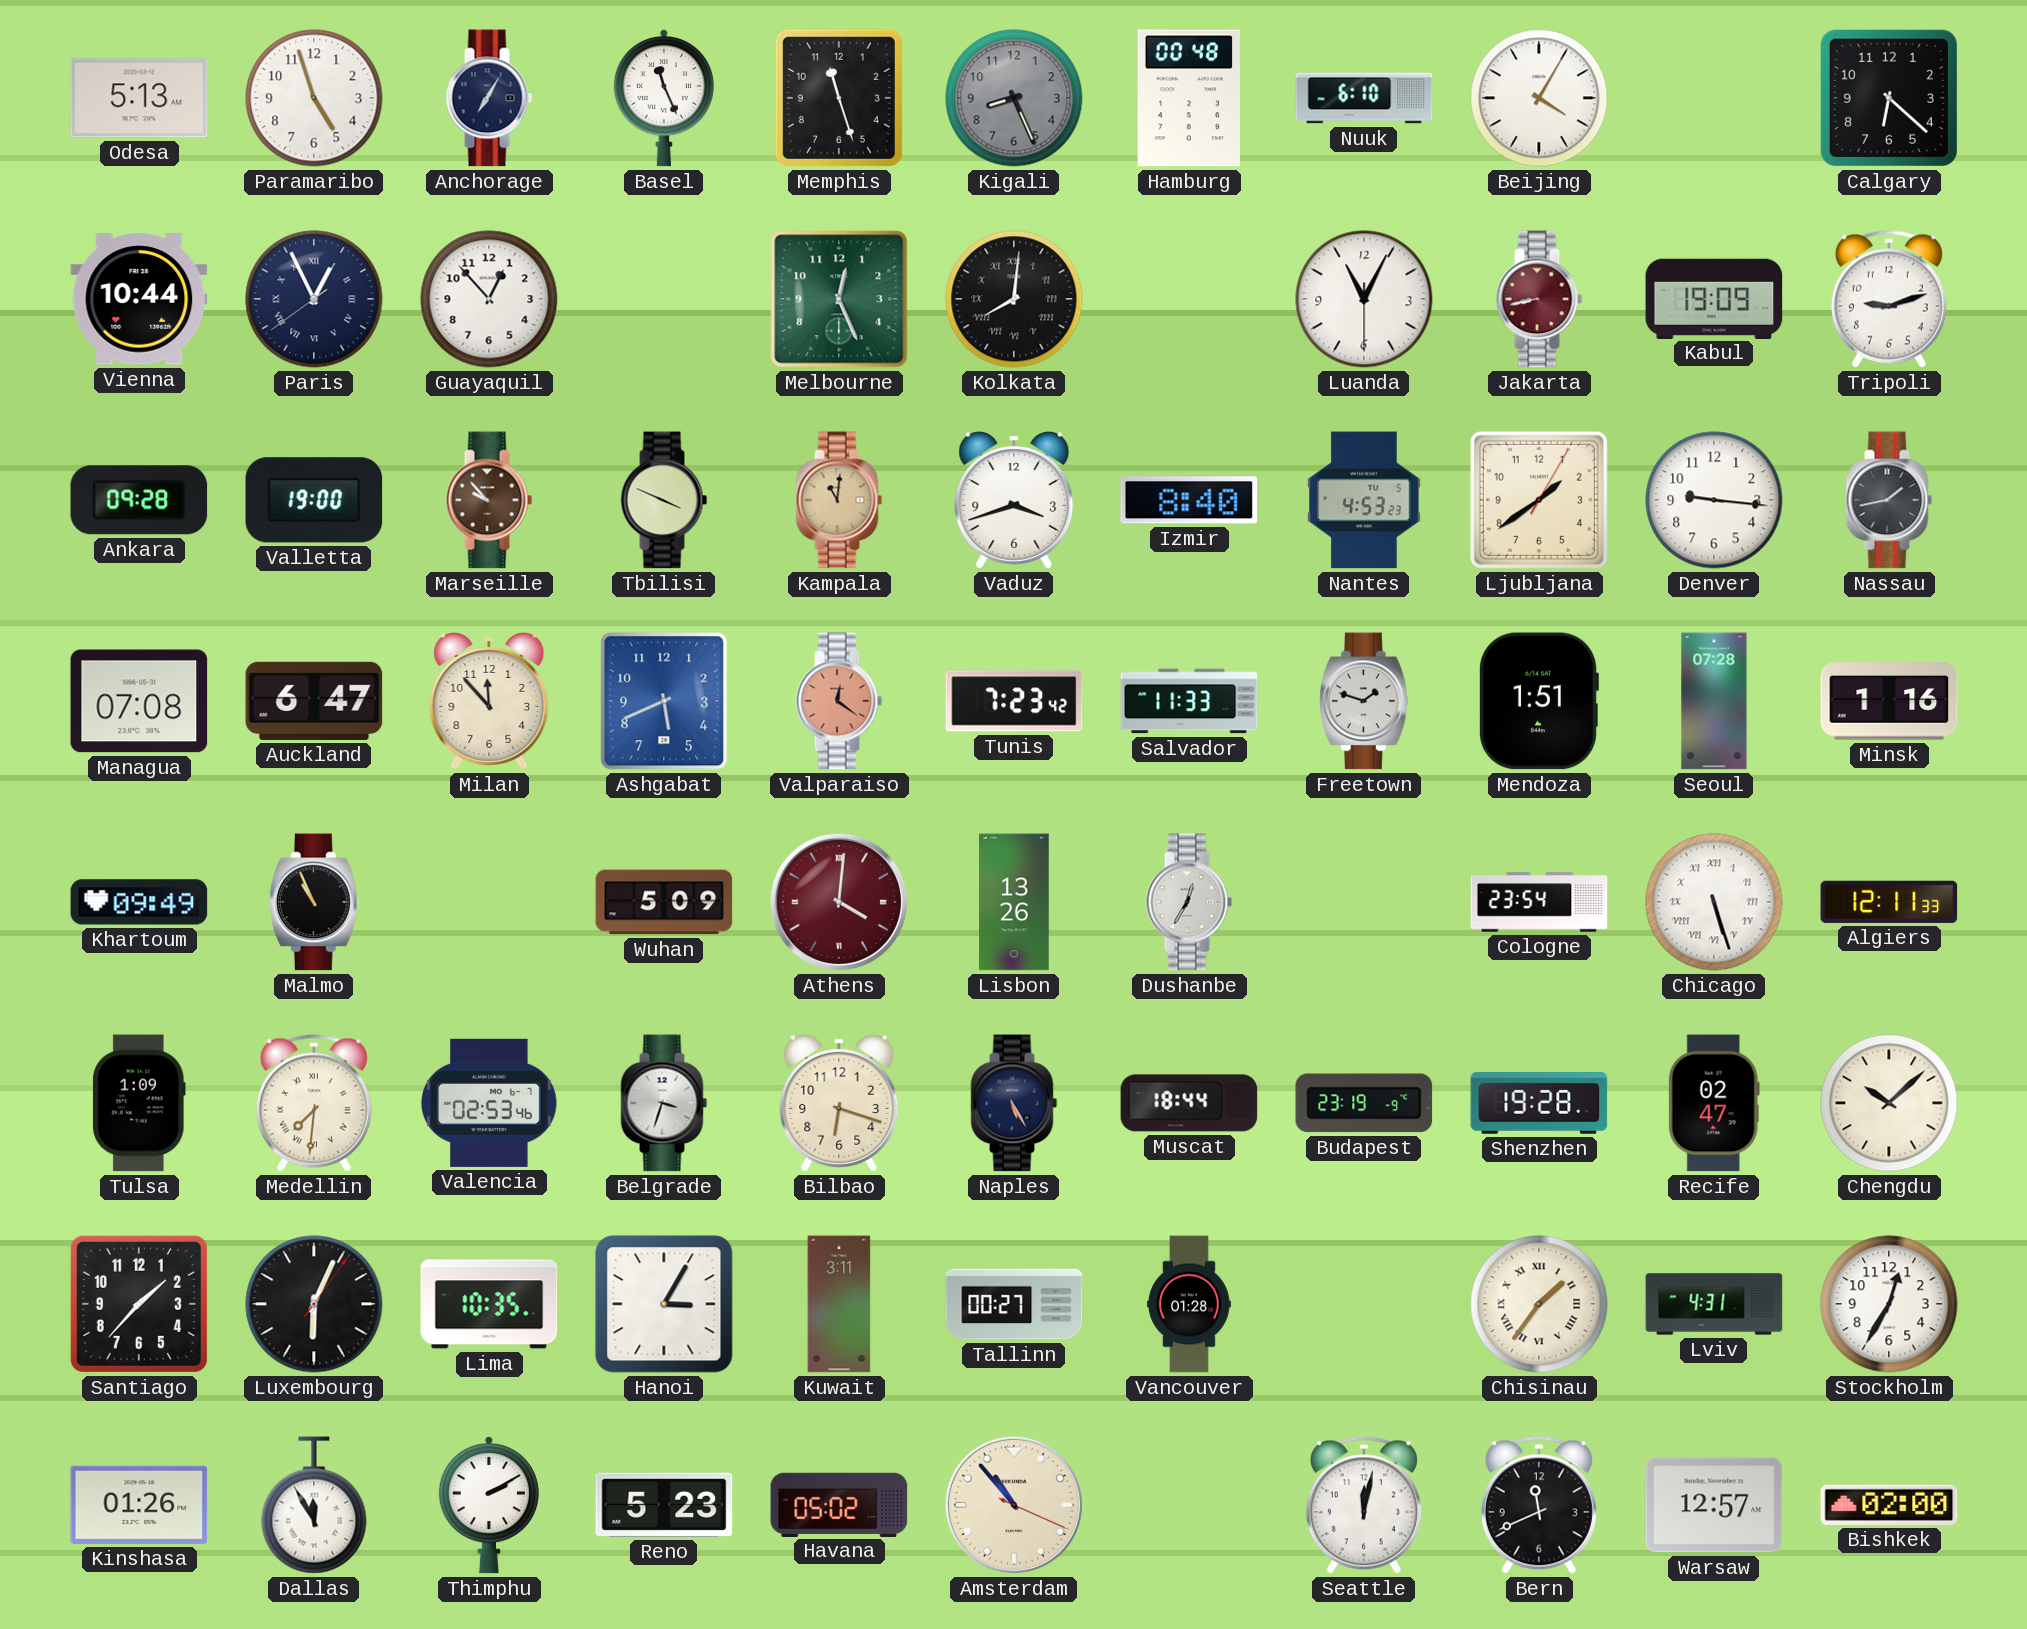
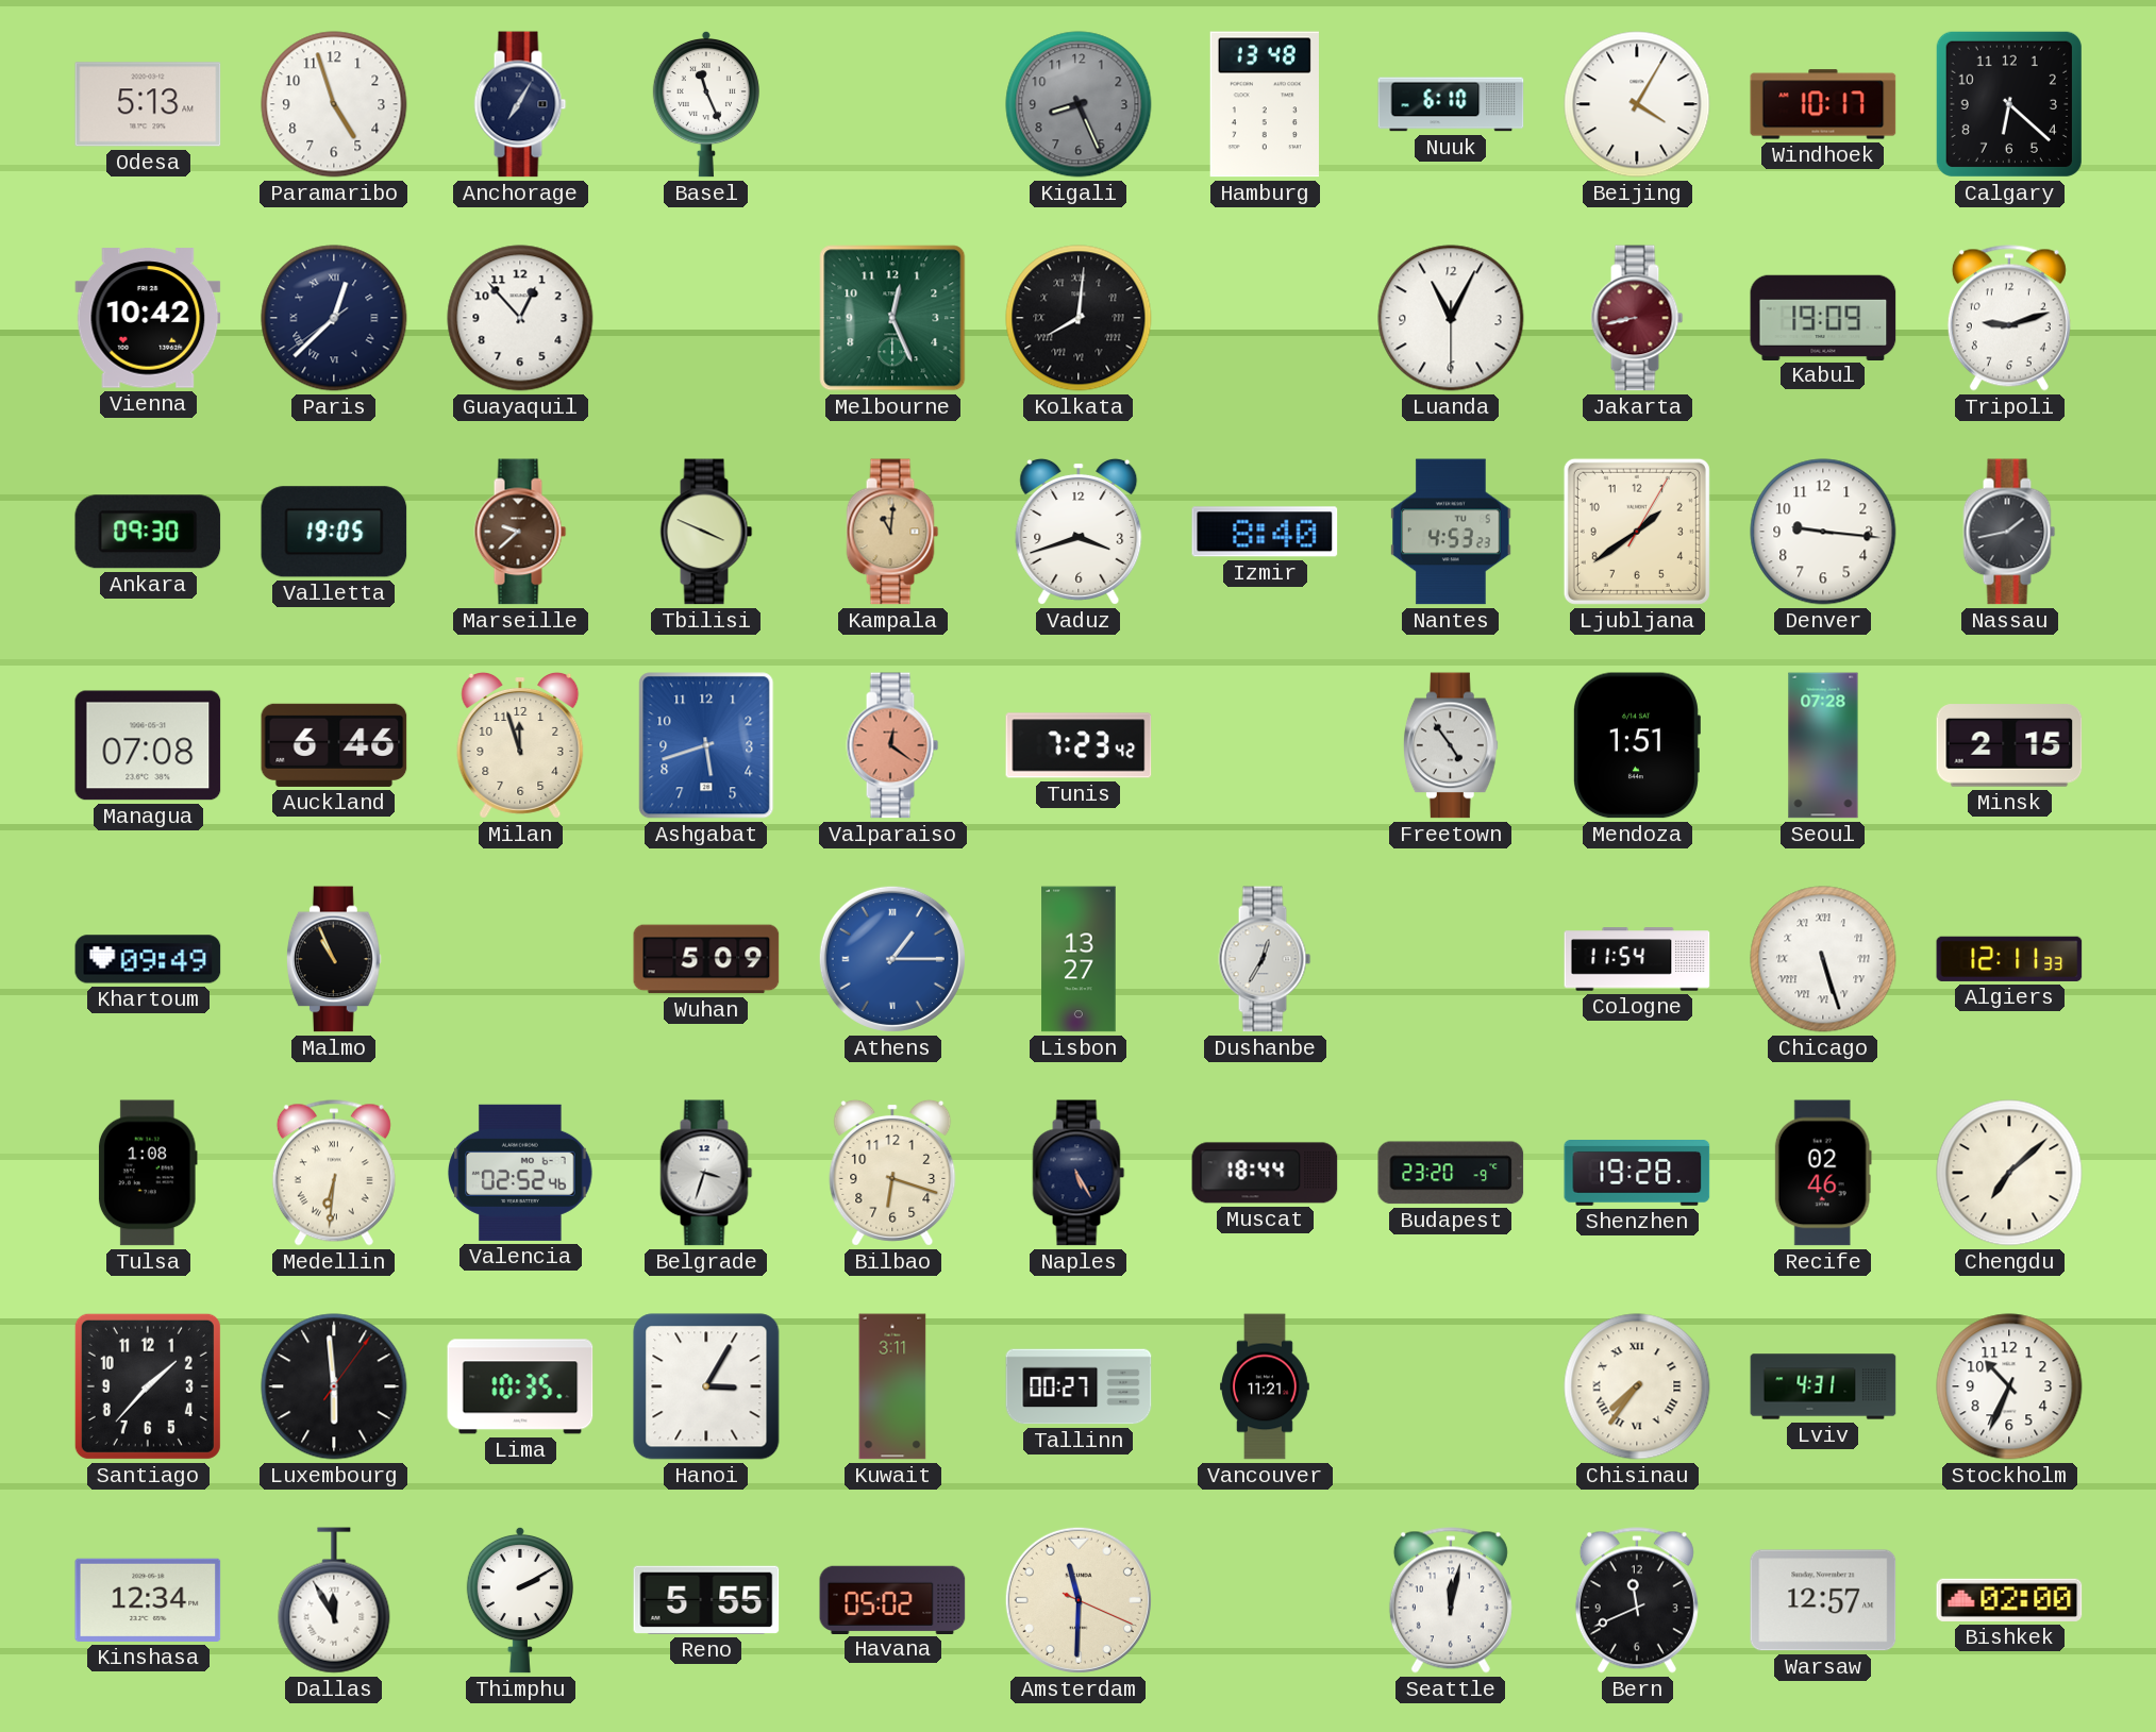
Memphis: 11:27 -> none
Hamburg: 00:48 -> 13:48
Windhoek: none -> 10:17
Vienna: 10:44 -> 10:42
Paris: 12:55 -> 12:37
Ankara: 09:28 -> 09:30
Valletta: 19:00 -> 19:05
Marseille: 9:53 -> 9:38
Auckland: 6:47 -> 6:46
Milan: 11:53 -> 11:57
Ashgabat: 5:41 -> 5:42
Salvador: 11:33 -> none
Freetown: 1:48 -> 4:54
Minsk: 1:16 -> 2:15
Athens: 4:01 -> 1:15
Athens dial: burgundy -> blue
Lisbon: 13:26 -> 13:27
Cologne: 23:54 -> 11:54
Tulsa: 1:09 -> 1:08
Medellin: 7:31 -> 6:31
Valencia: 02:53 -> 02:52
Budapest: 23:19 -> 23:20
Recife: 02:47 -> 02:46
Chengdu: 10:08 -> 7:08
Luxembourg: 6:04 -> 5:59
Vancouver: 01:28 -> 11:21
Chisinau: 1:36 -> 7:36
Stockholm: 12:35 -> 10:34
Kinshasa: 01:26 -> 12:34
Reno: 5:23 -> 5:55
Amsterdam: 10:53 -> 11:30
